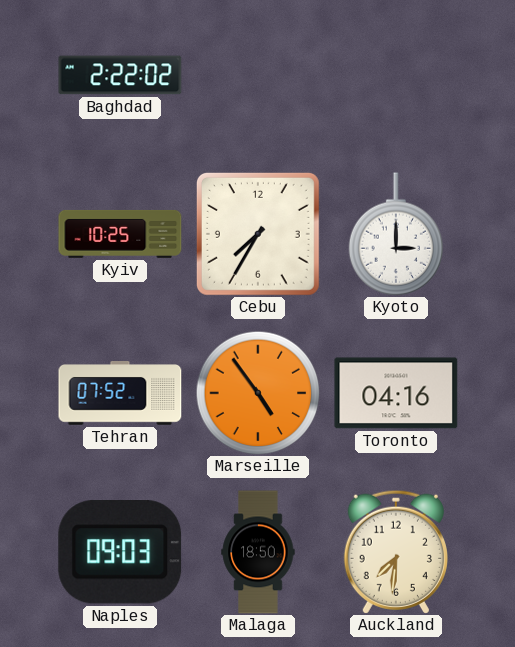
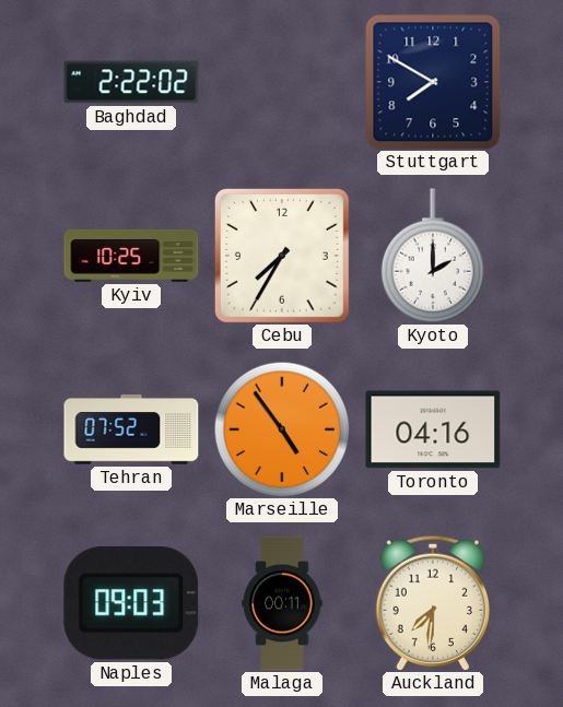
Stuttgart: none -> 7:50
Kyoto: 3:00 -> 2:00
Malaga: 18:50 -> 00:11
